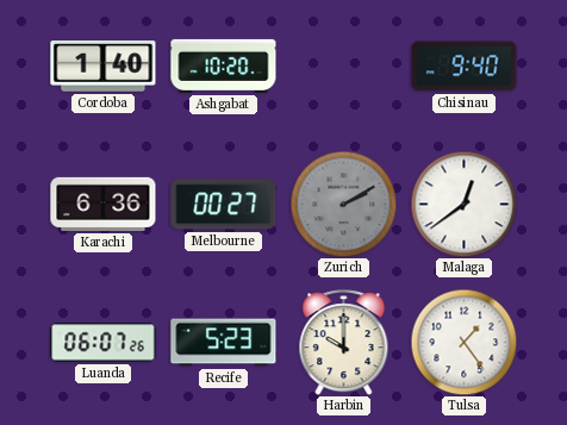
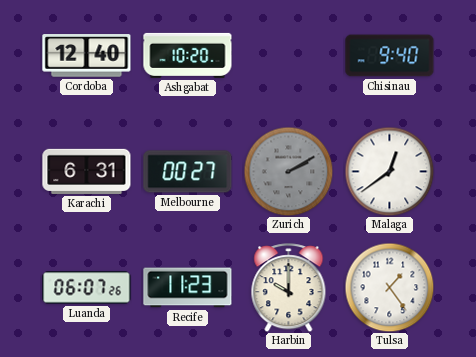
Cordoba: 1:40 -> 12:40
Karachi: 6:36 -> 6:31
Recife: 5:23 -> 11:23
